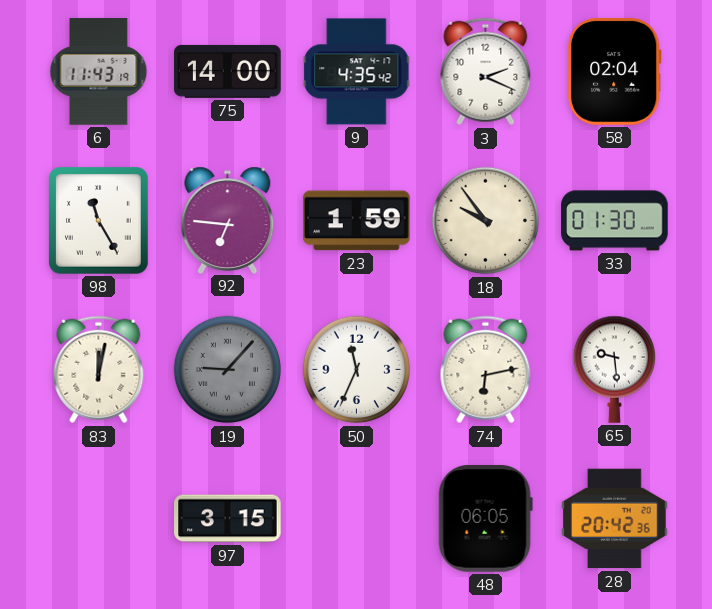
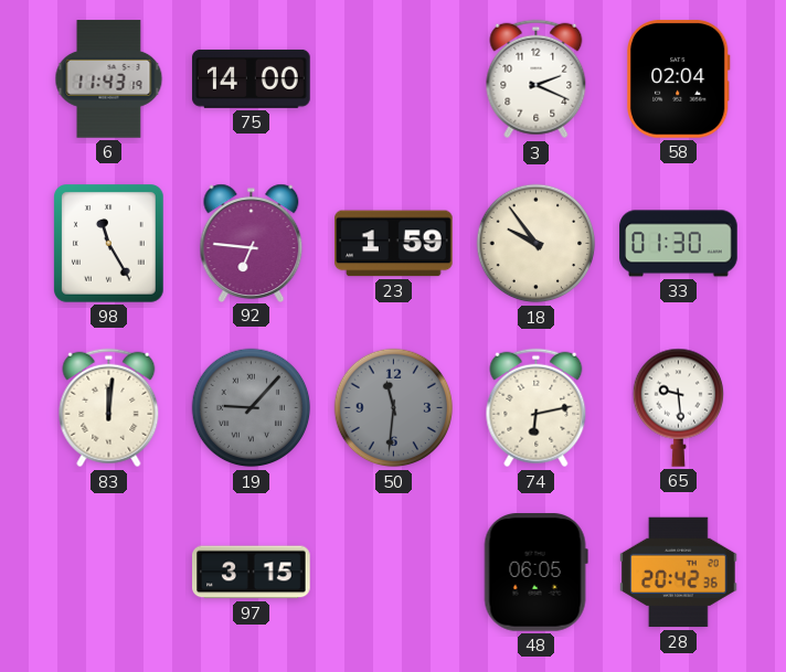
9: 4:35 -> none
83: 12:02 -> 12:01
50: 11:34 -> 11:31
50 dial: white -> grey
